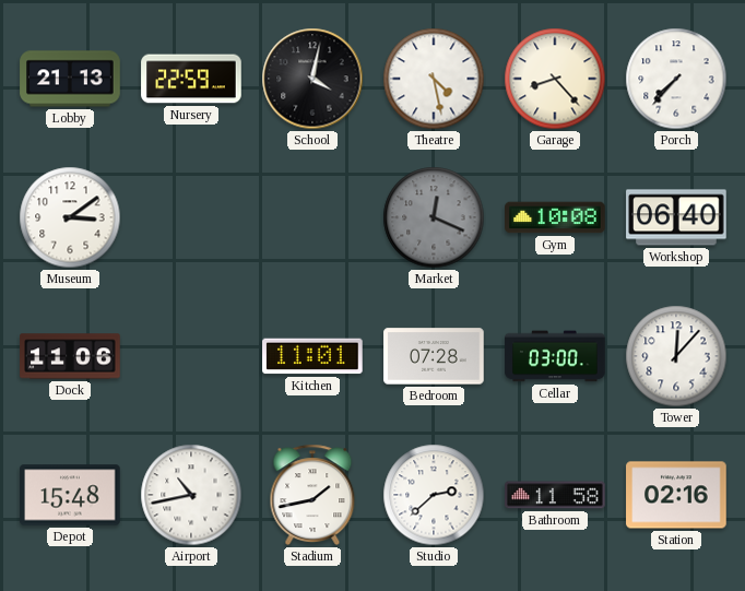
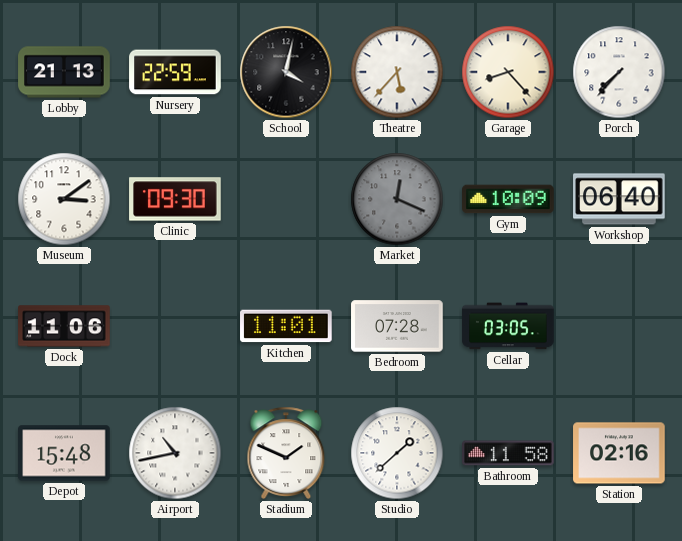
Theatre: 4:28 -> 5:37
Clinic: none -> 09:30
Gym: 10:08 -> 10:09
Cellar: 03:00 -> 03:05
Tower: 12:07 -> none
Stadium: 1:43 -> 1:49
Studio: 2:38 -> 1:38
